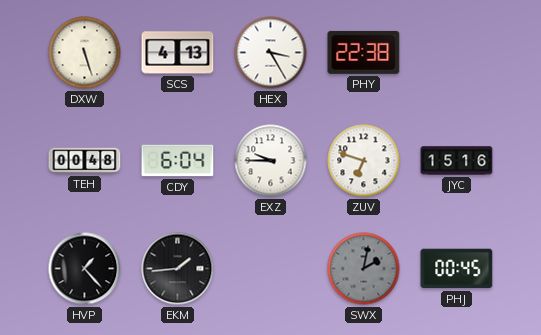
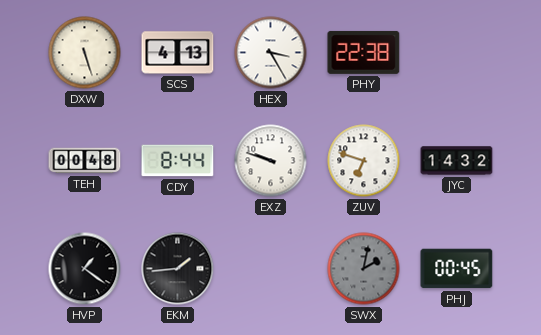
CDY: 6:04 -> 8:44
EXZ: 9:45 -> 9:48
JYC: 15:16 -> 14:32
HVP: 1:23 -> 1:21
